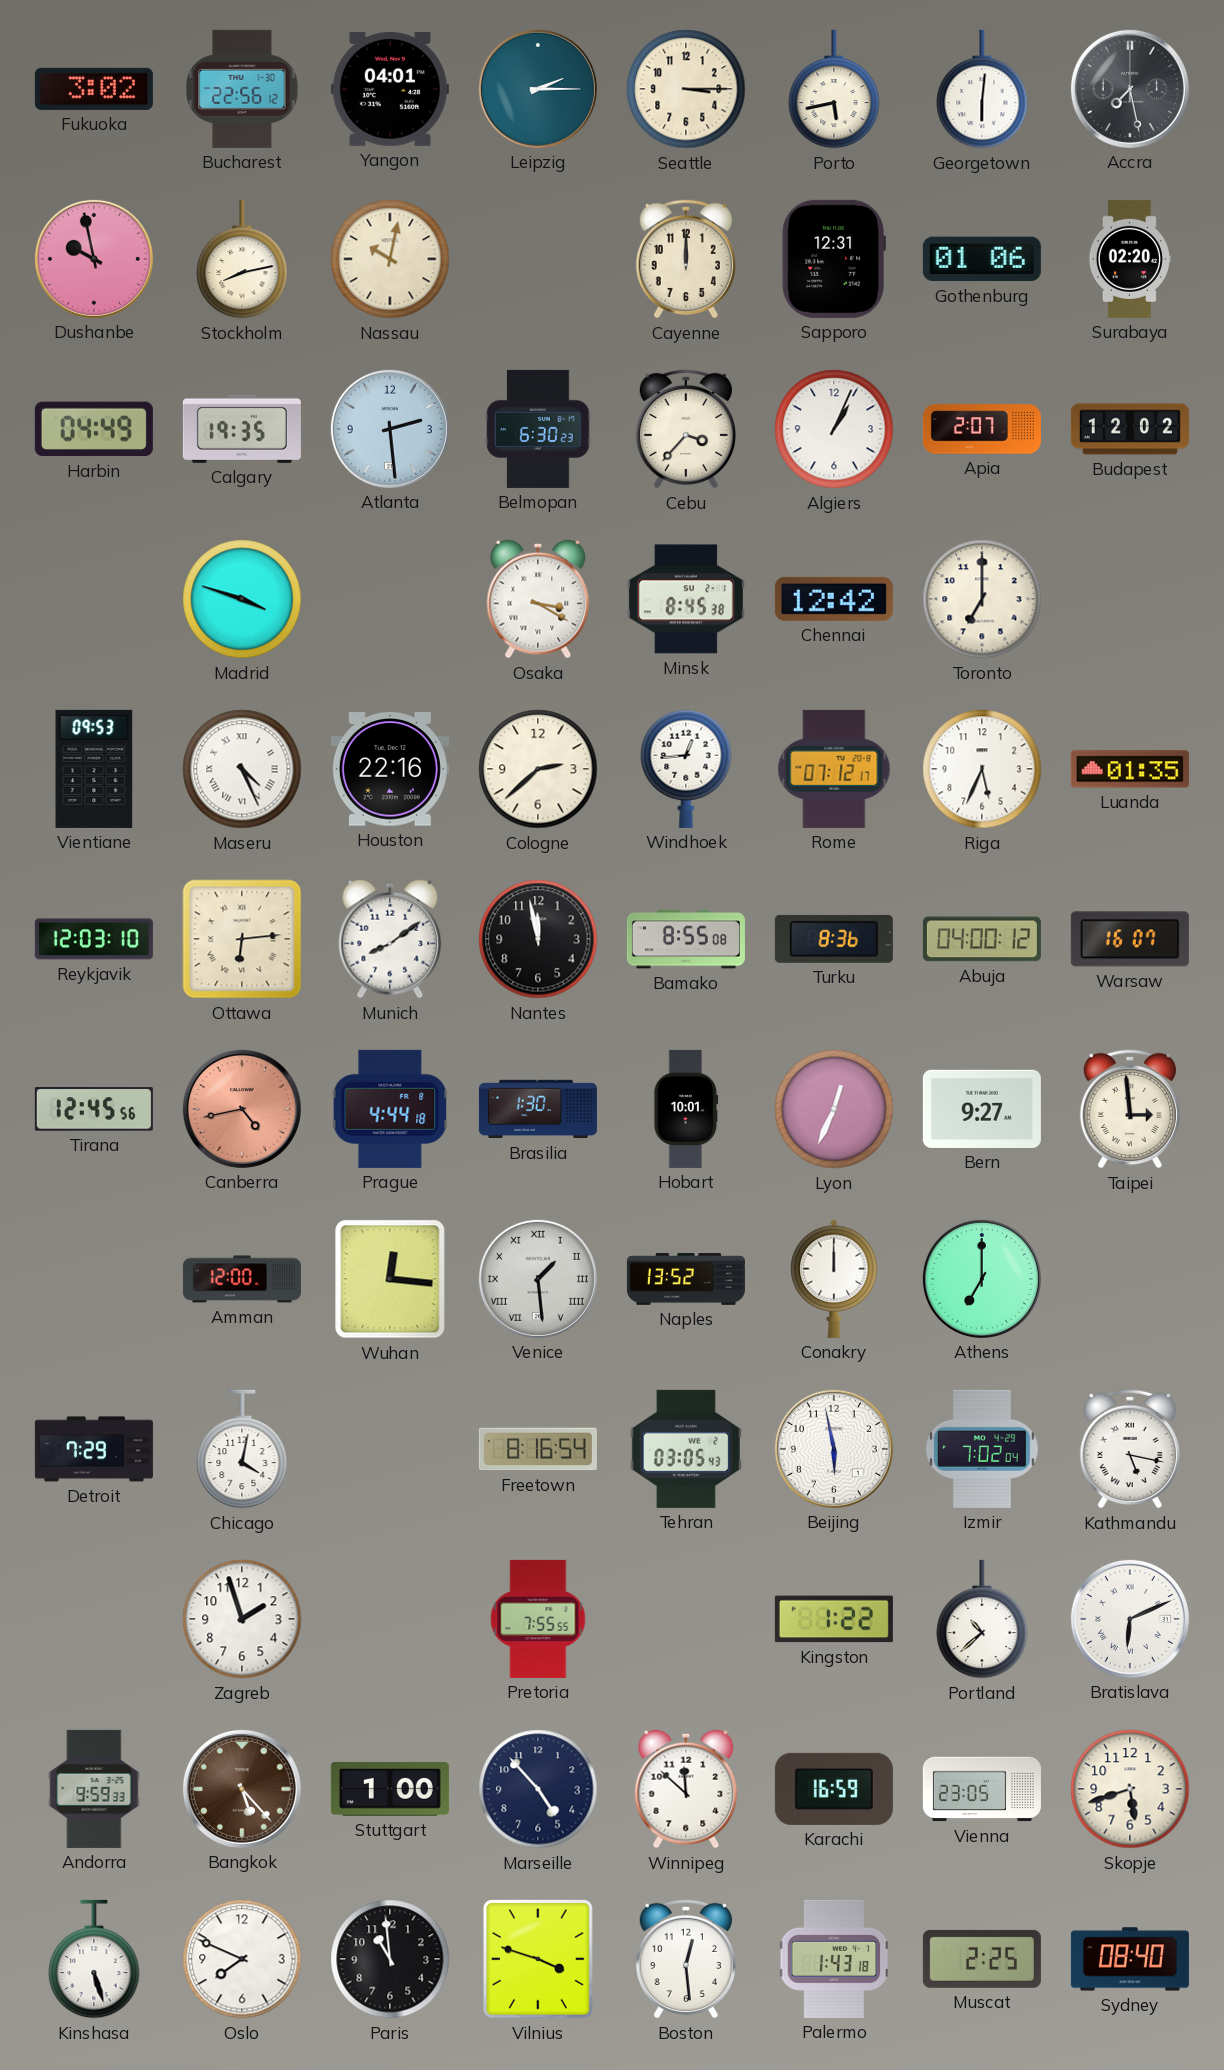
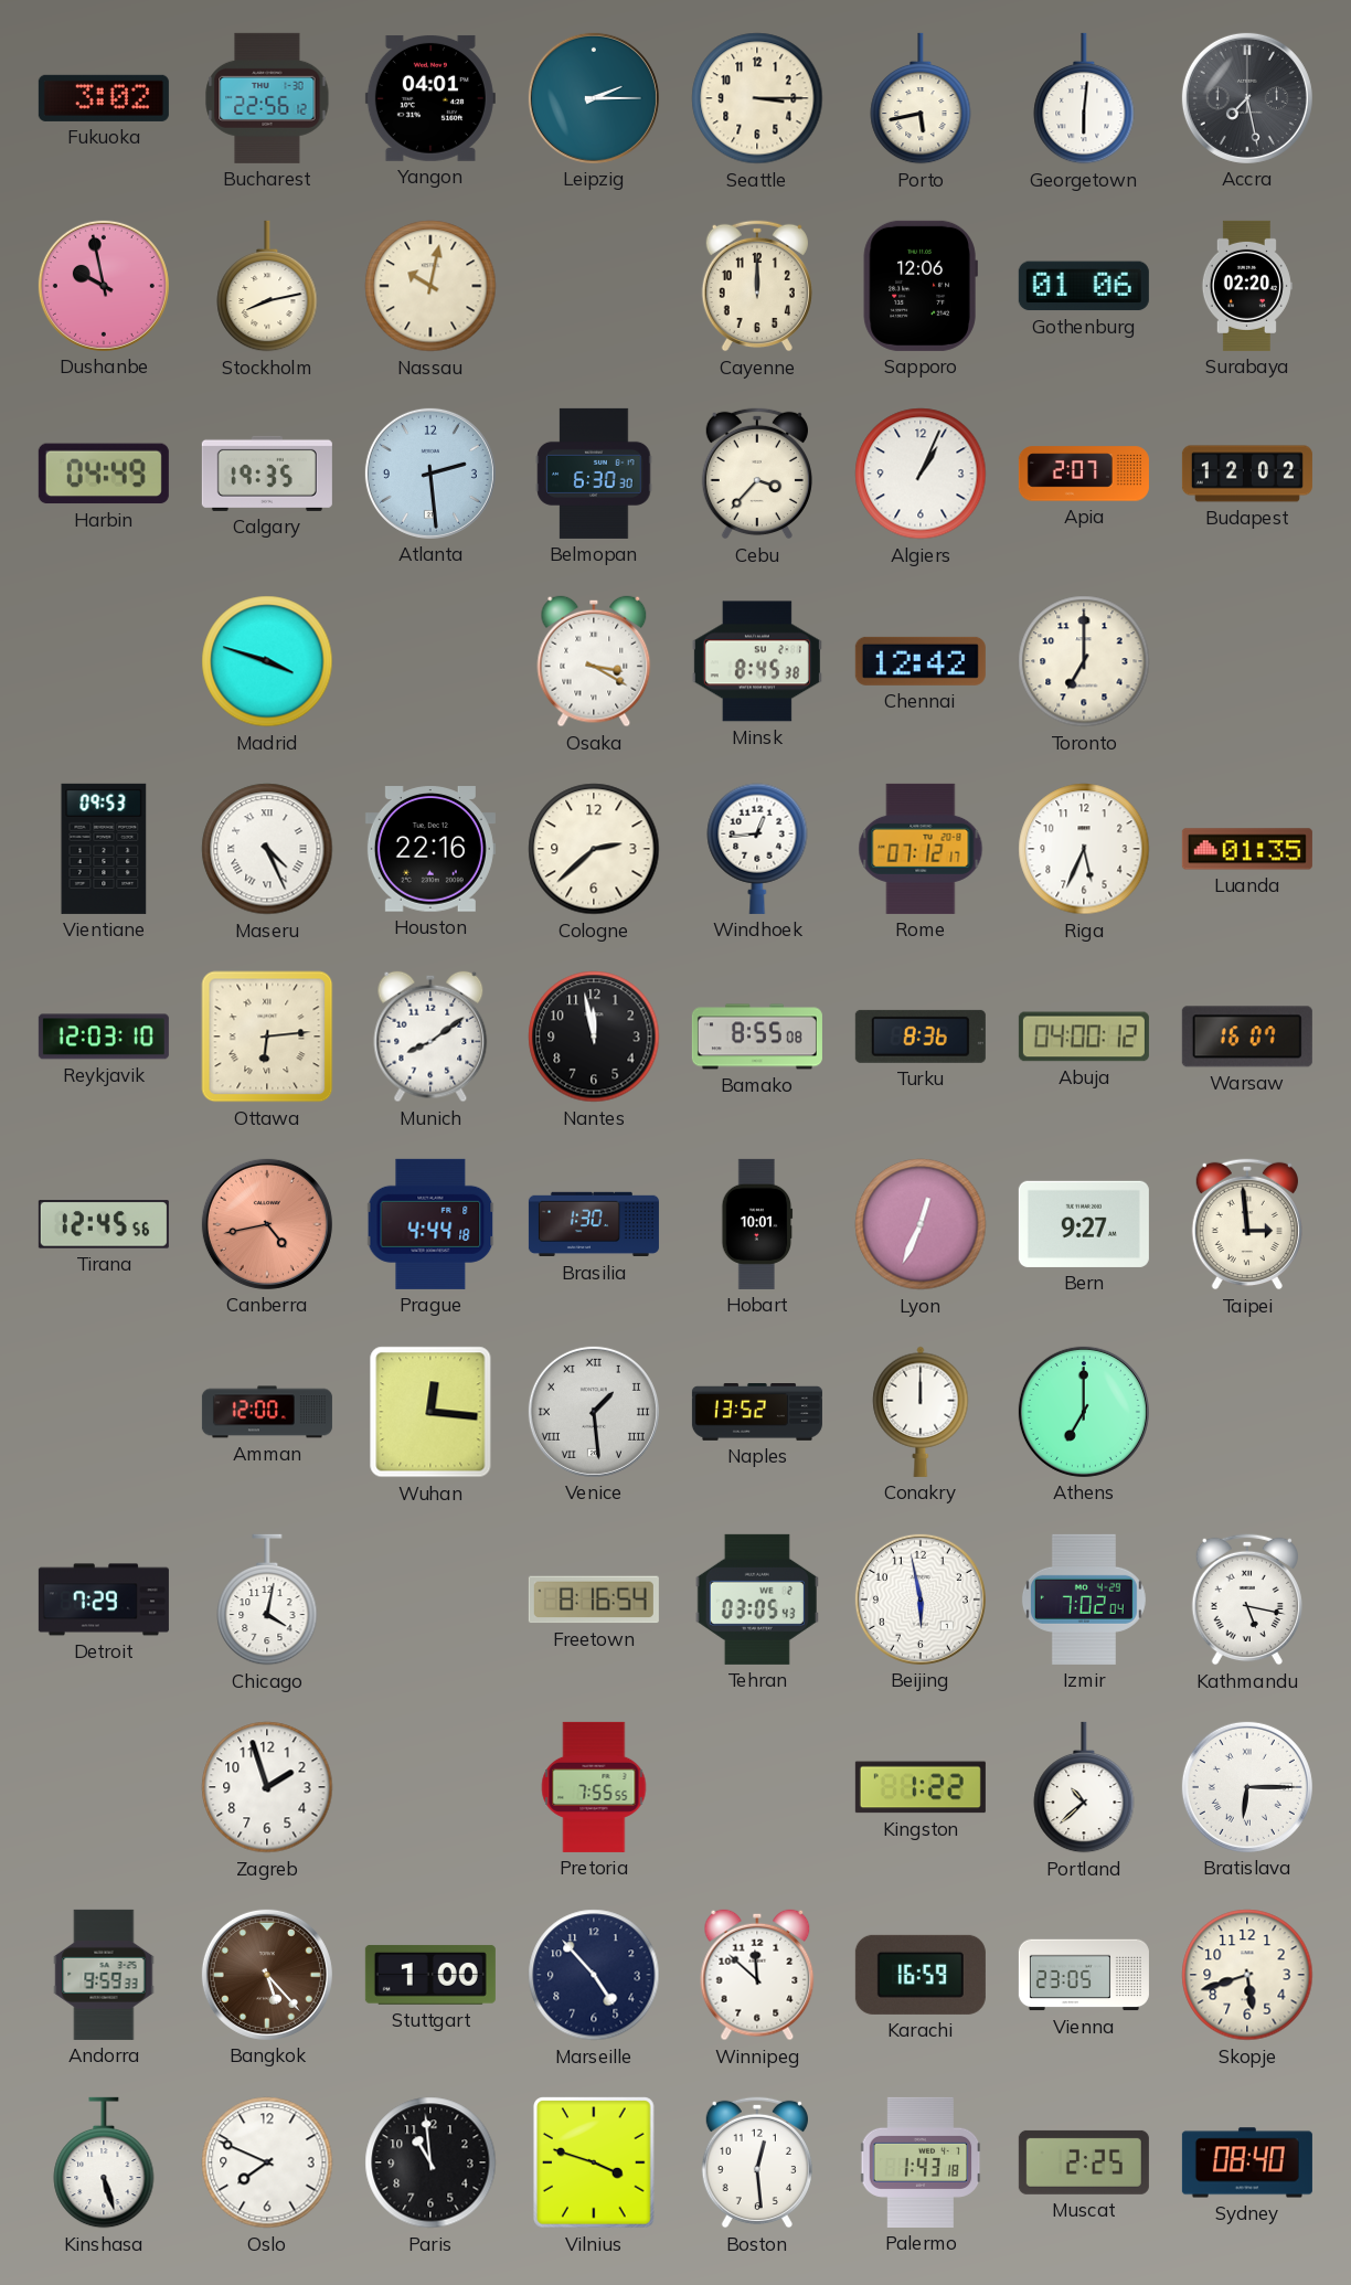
Sapporo: 12:31 -> 12:06
Belmopan: 6:30:23 -> 6:30:30
Bratislava: 6:11 -> 6:15
